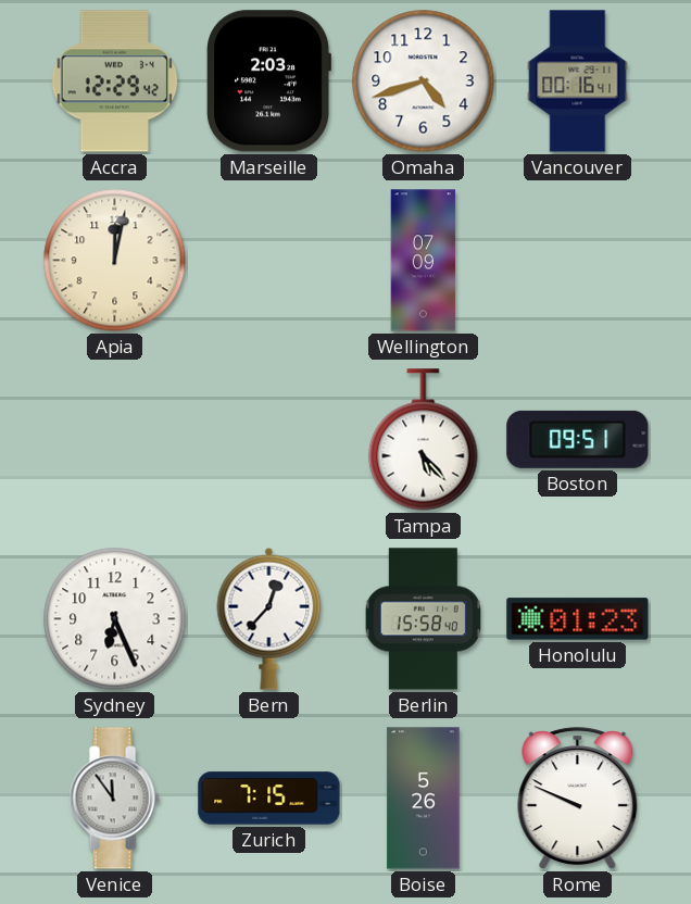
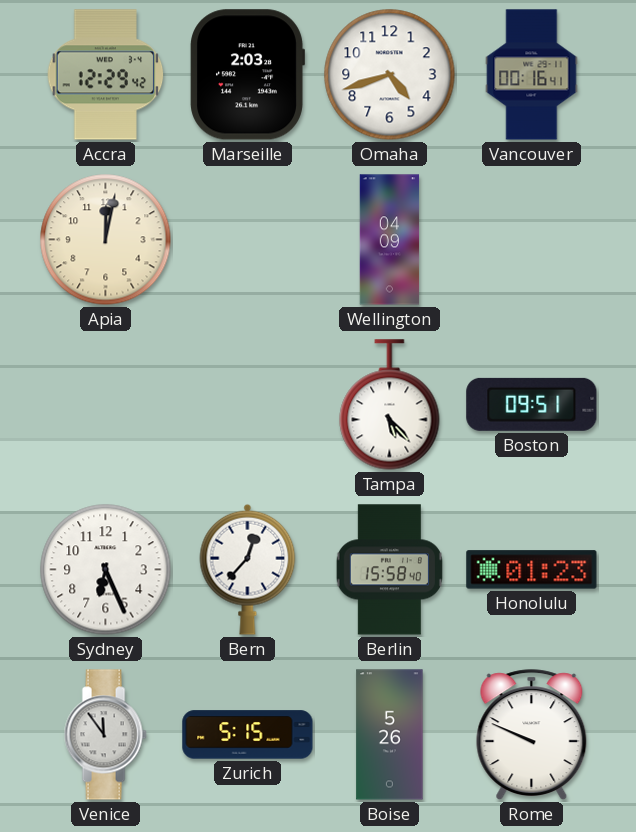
Wellington: 07:09 -> 04:09
Zurich: 7:15 -> 5:15
